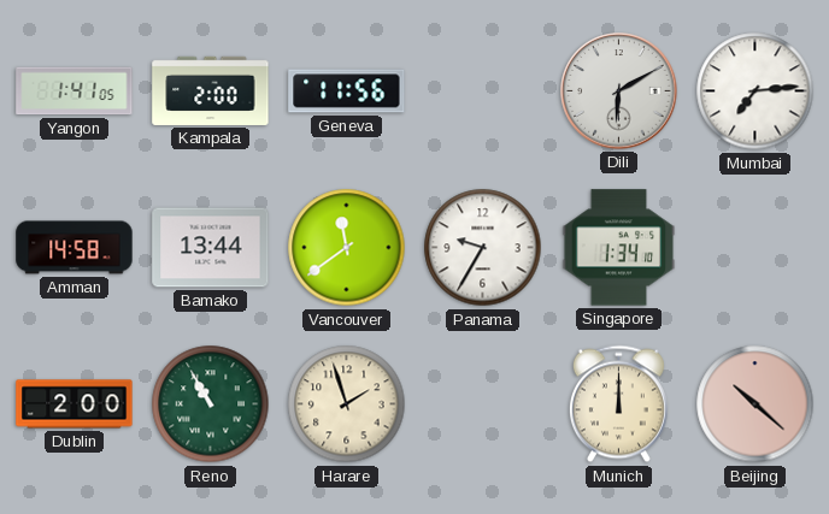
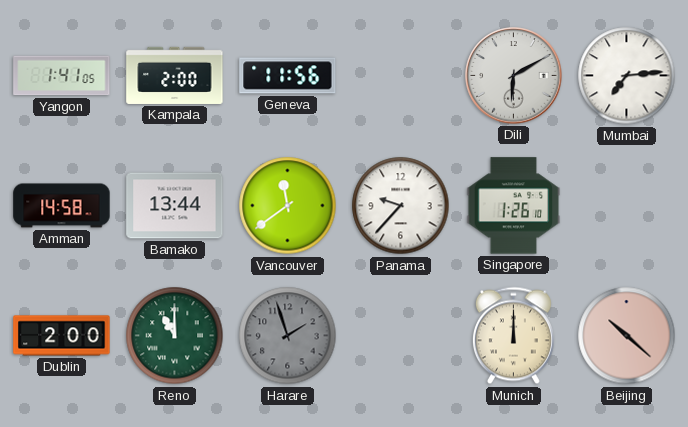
Panama: 9:35 -> 9:37
Singapore: 1:34 -> 1:26
Reno: 10:55 -> 11:00
Harare dial: cream -> grey
